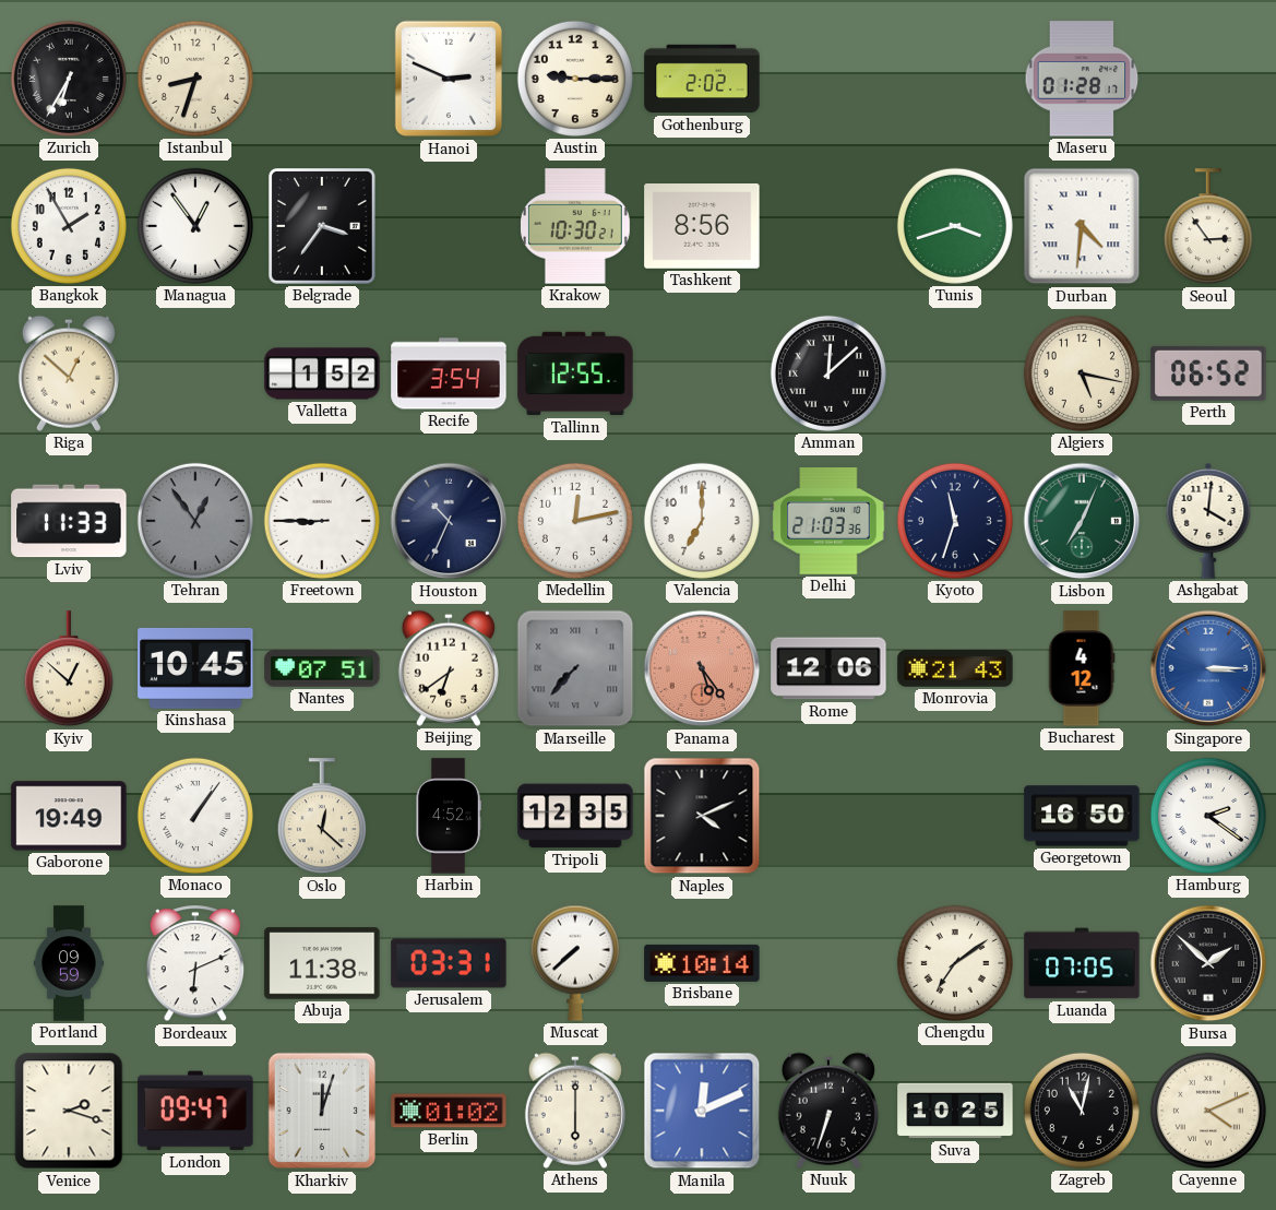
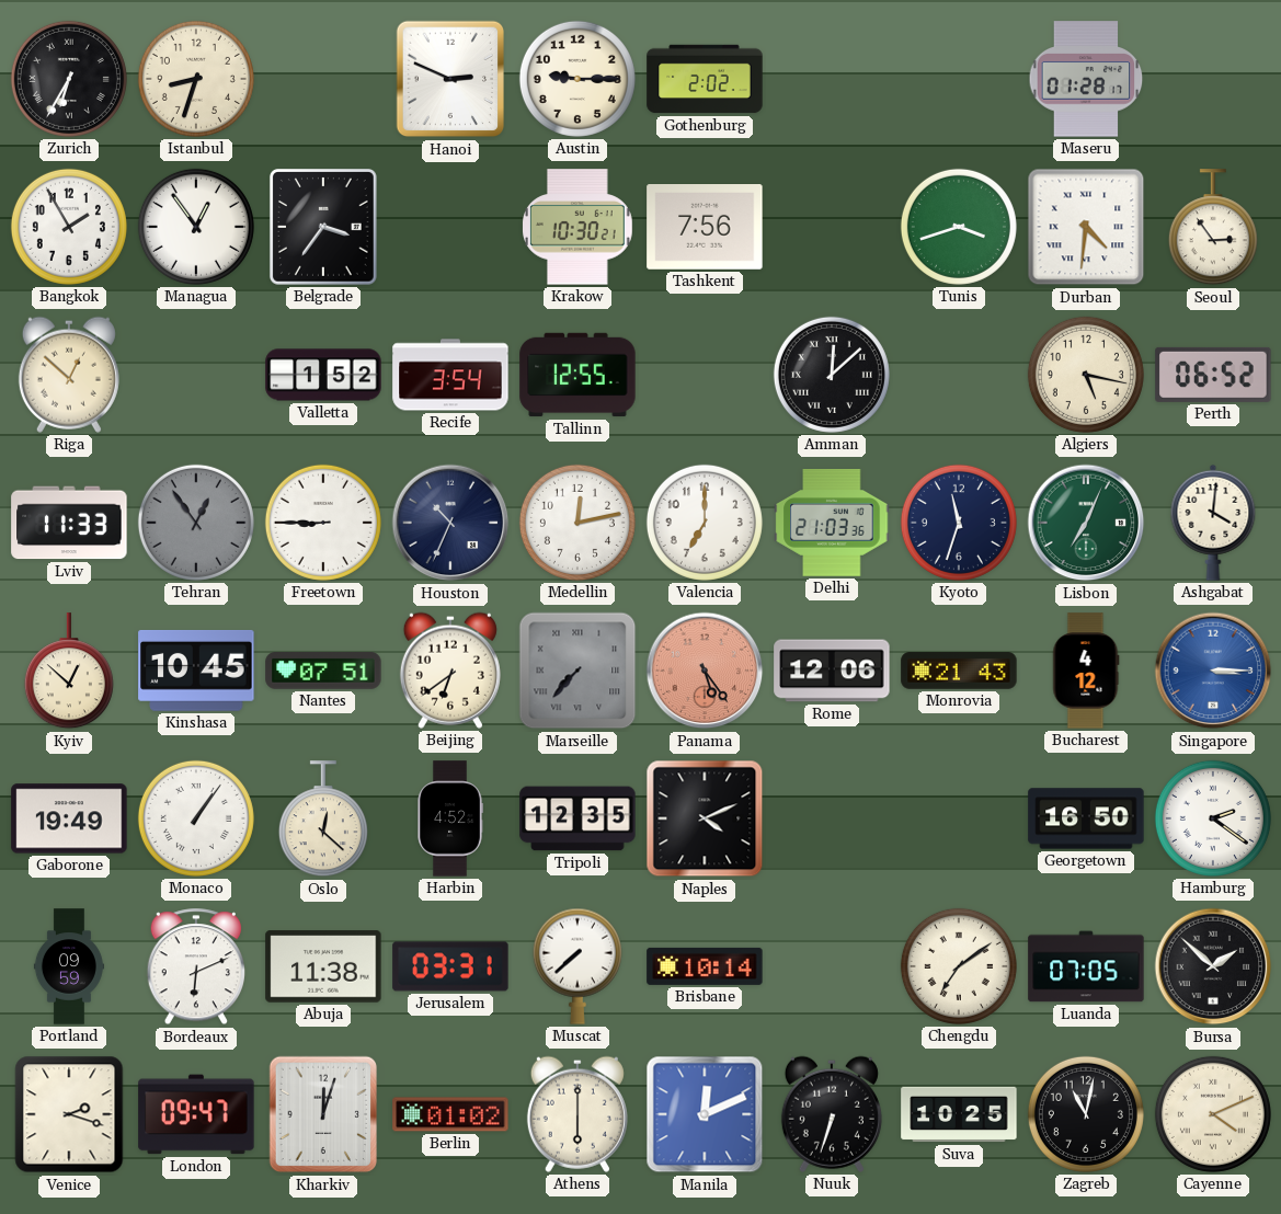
Tashkent: 8:56 -> 7:56
